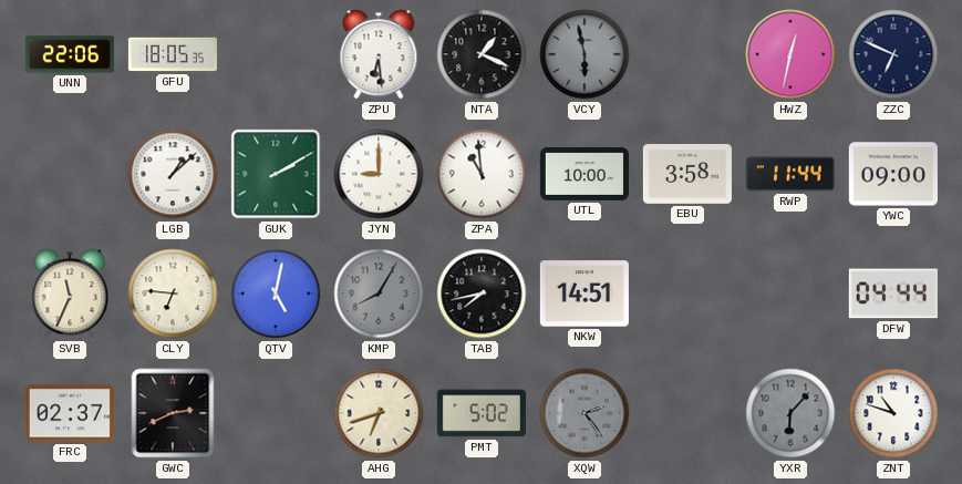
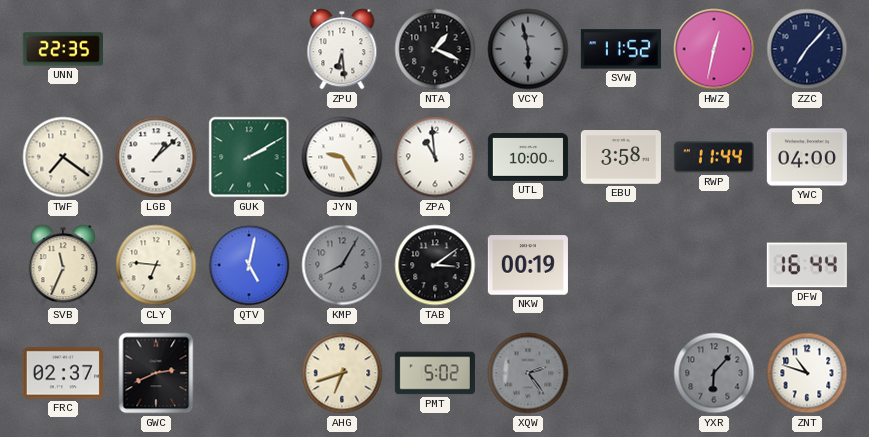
UNN: 22:06 -> 22:35
GFU: 18:05 -> none
SVW: none -> 11:52
ZZC: 6:49 -> 7:07
TWF: none -> 7:21
JYN: 9:00 -> 9:25
YWC: 09:00 -> 04:00
TAB: 7:43 -> 3:09
NKW: 14:51 -> 00:19
DFW: 04:44 -> 16:44
